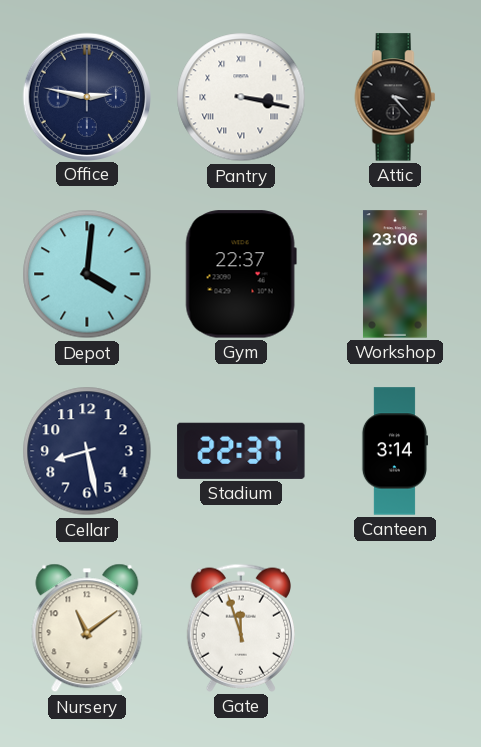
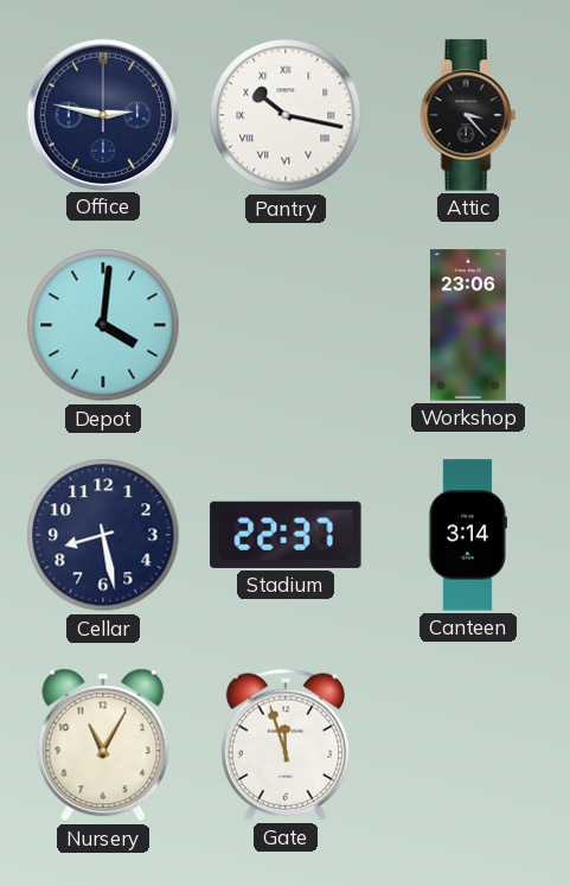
Pantry: 3:17 -> 10:17
Gym: 22:37 -> none
Nursery: 11:09 -> 11:05
